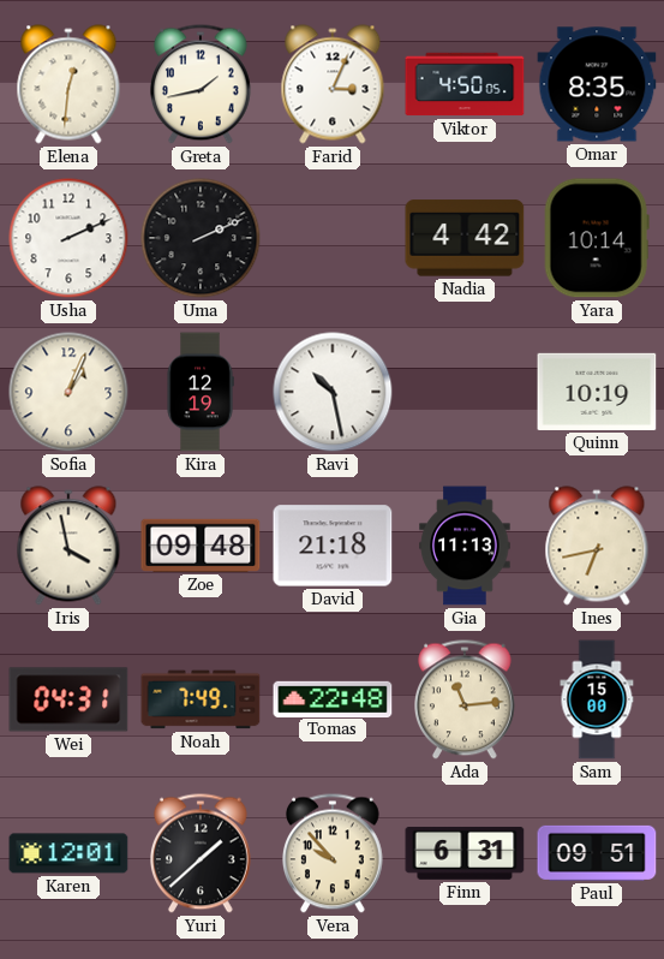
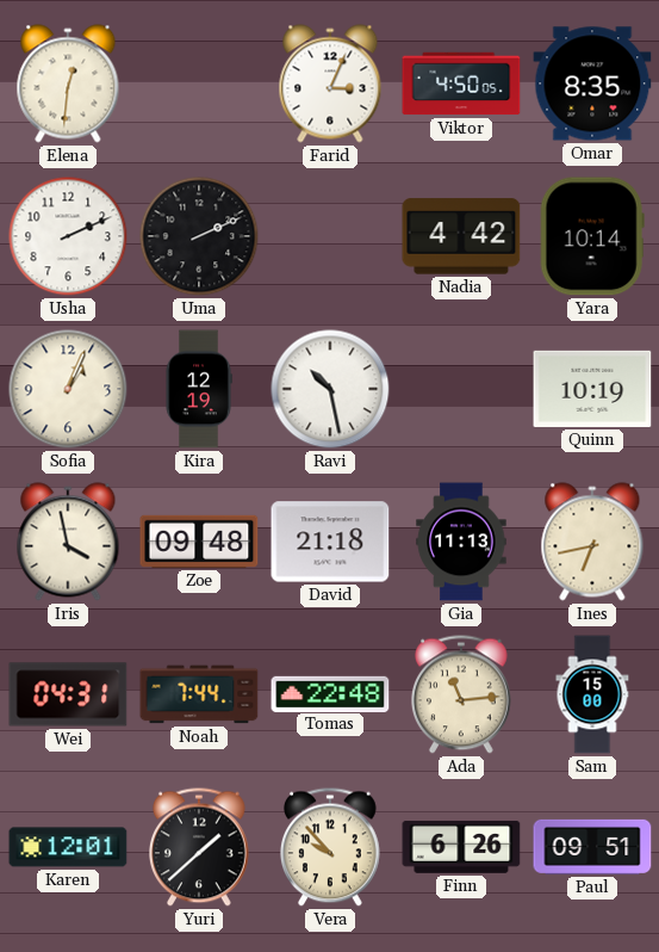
Greta: 1:43 -> none
Noah: 7:49 -> 7:44
Finn: 6:31 -> 6:26
